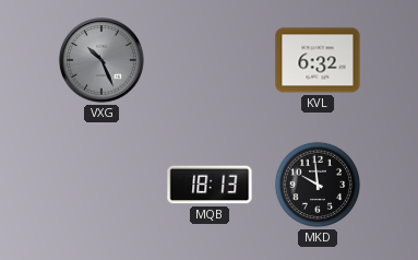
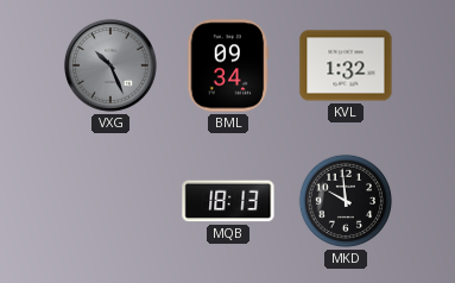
BML: none -> 09:34
KVL: 6:32 -> 1:32
